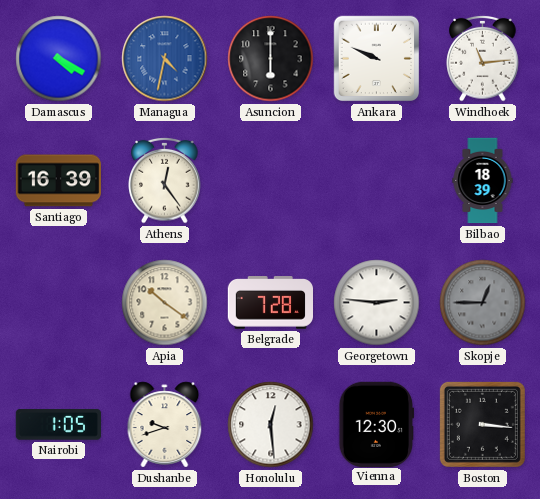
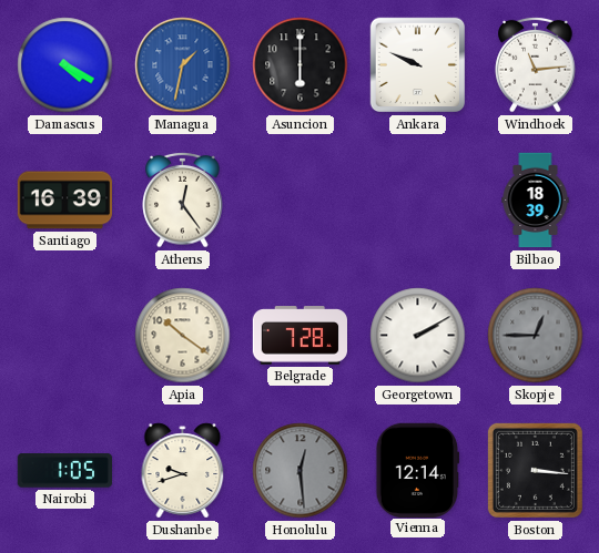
Managua: 4:32 -> 1:32
Georgetown: 2:46 -> 2:10
Honolulu dial: white -> grey
Vienna: 12:30 -> 12:14
